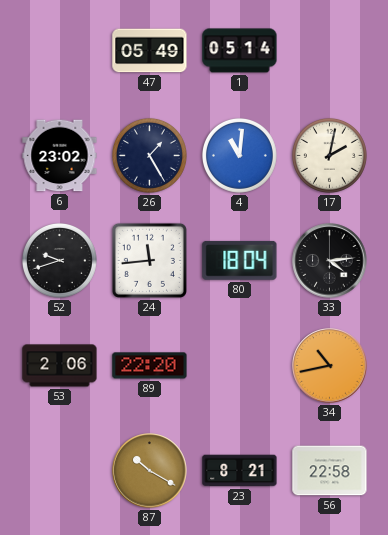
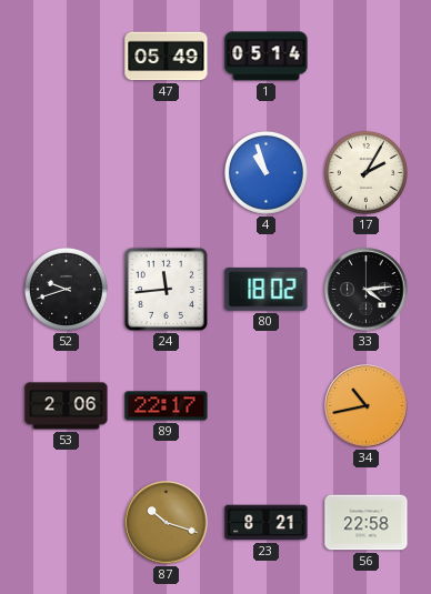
6: 23:02 -> none
26: 1:25 -> none
4: 11:01 -> 10:57
17: 2:02 -> 2:05
80: 18:04 -> 18:02
89: 22:20 -> 22:17
87: 10:20 -> 10:18
